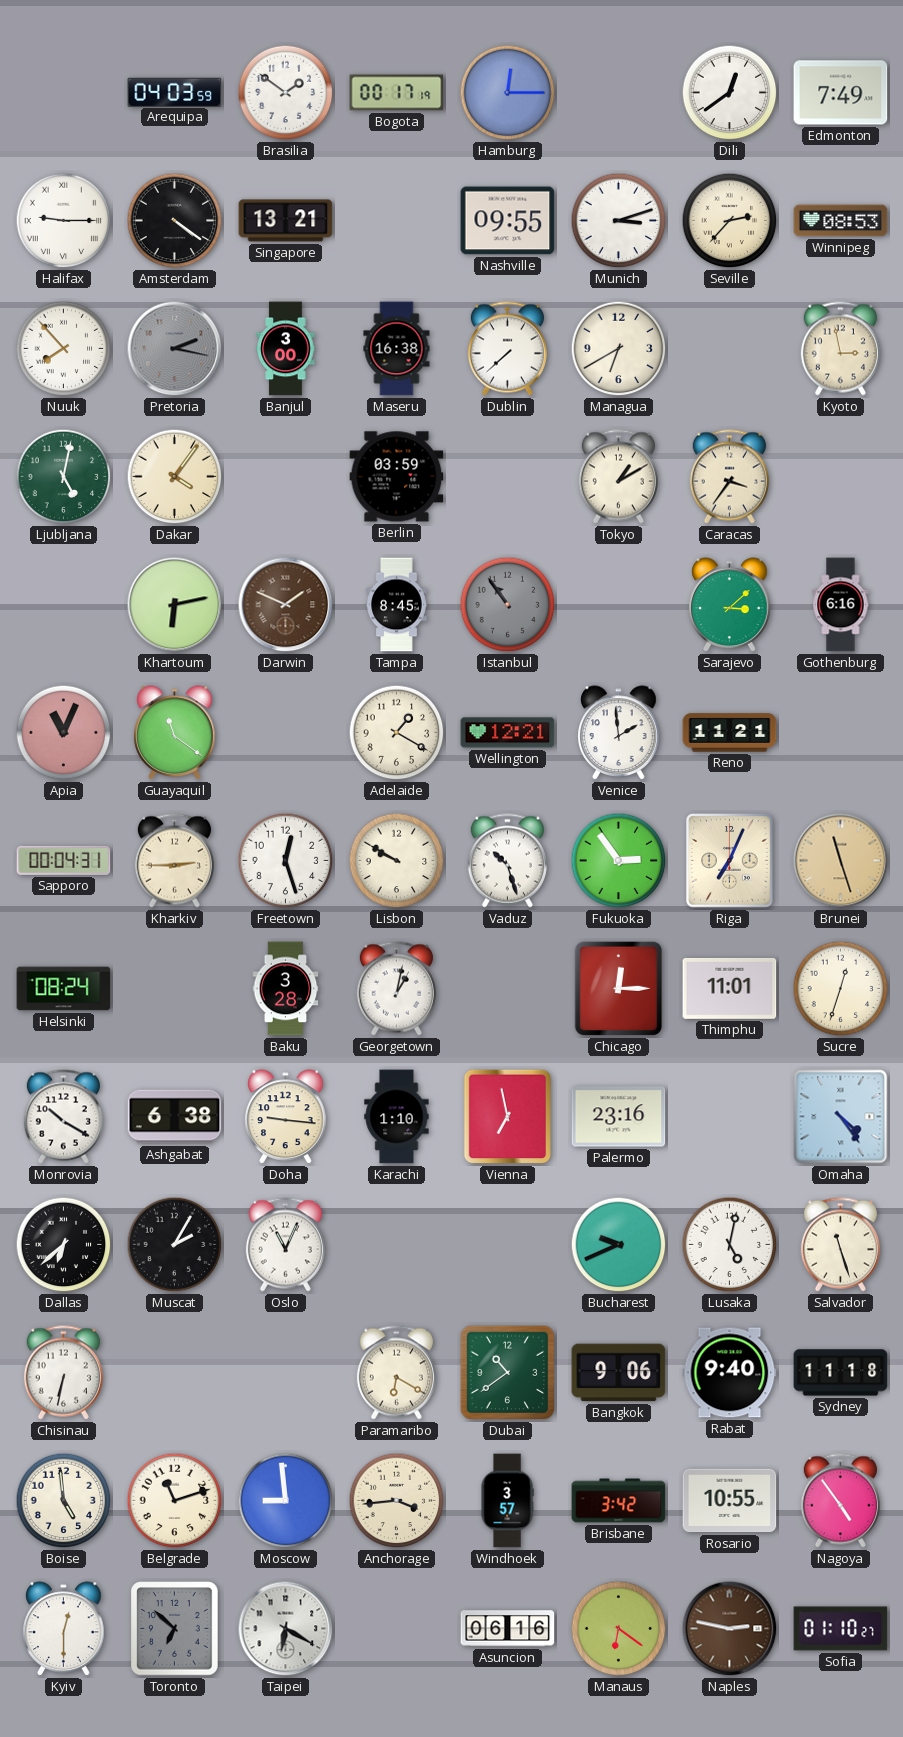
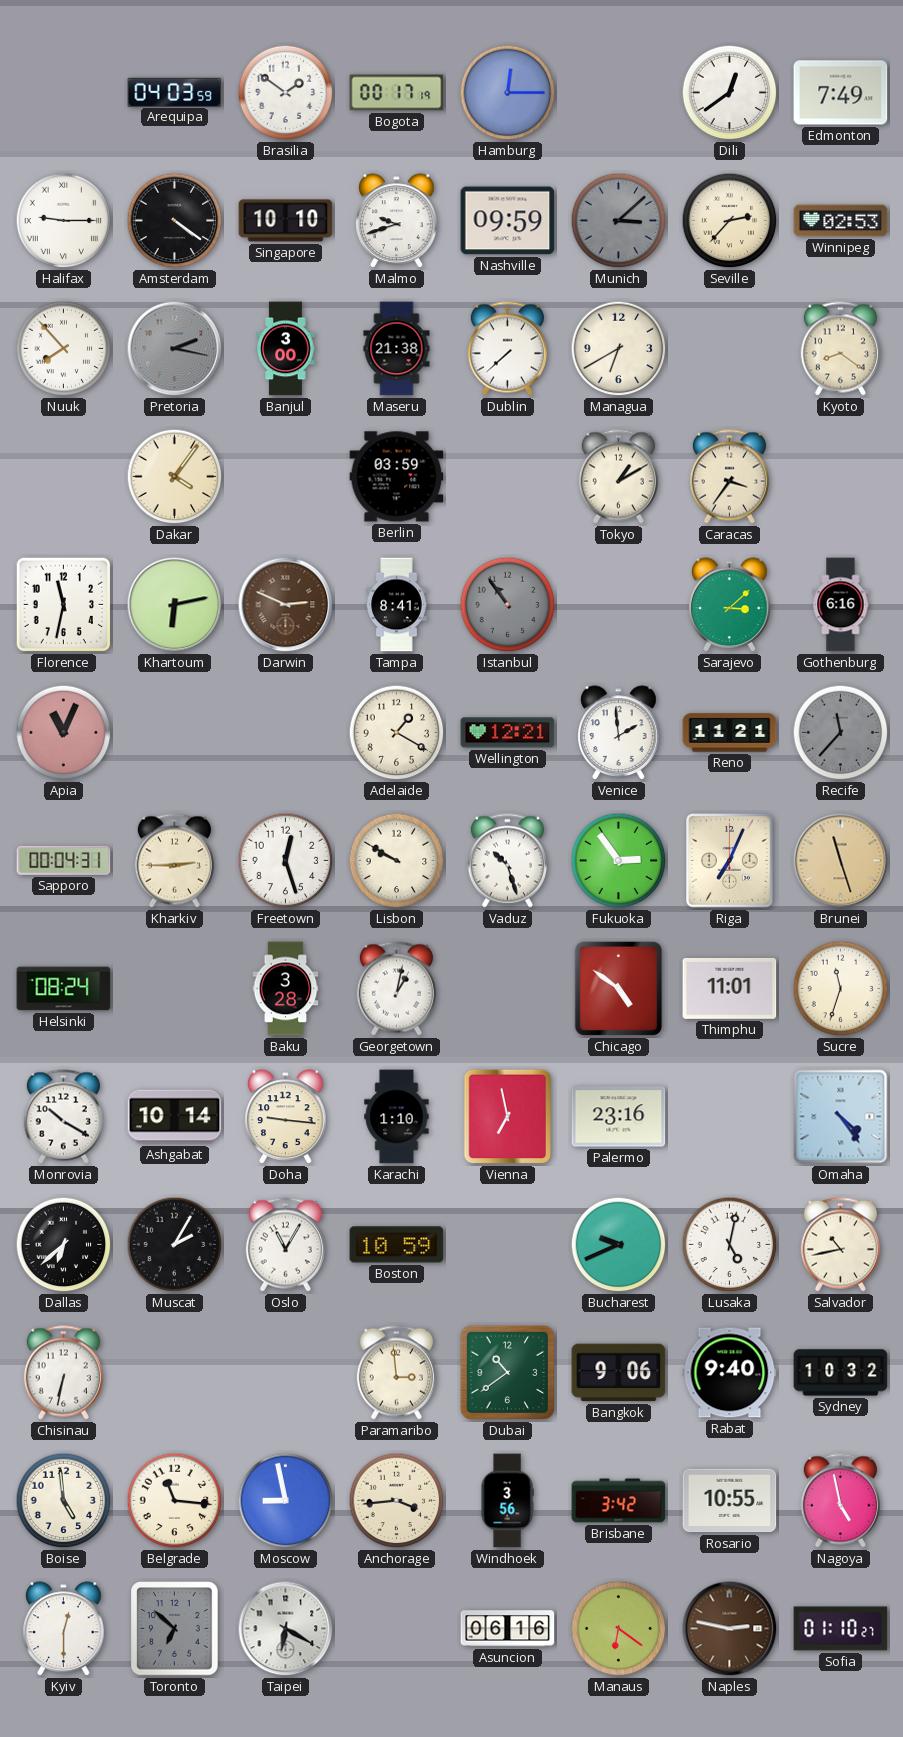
Singapore: 13:21 -> 10:10
Malmo: none -> 9:42
Nashville: 09:55 -> 09:59
Munich: 3:12 -> 3:08
Munich dial: white -> grey
Winnipeg: 08:53 -> 02:53
Maseru: 16:38 -> 21:38
Kyoto: 2:58 -> 8:21
Ljubljana: 5:02 -> none
Florence: none -> 11:32
Darwin: 1:49 -> 2:49
Tampa: 8:45 -> 8:41
Guayaquil: 11:21 -> none
Recife: none -> 11:37
Chicago: 12:15 -> 4:51
Sucre: 12:33 -> 11:33
Ashgabat: 6:38 -> 10:14
Oslo: 11:04 -> 11:05
Boston: none -> 10:59
Salvador: 11:27 -> 10:43
Paramaribo: 6:20 -> 2:59
Sydney: 11:18 -> 10:32
Belgrade: 11:12 -> 11:16
Moscow: 8:59 -> 8:58
Windhoek: 3:57 -> 3:56
Nagoya: 4:54 -> 4:58
